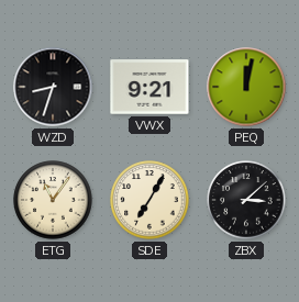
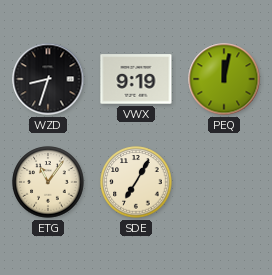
VWX: 9:21 -> 9:19
ZBX: 3:08 -> none
